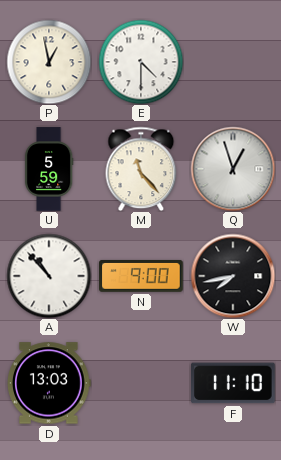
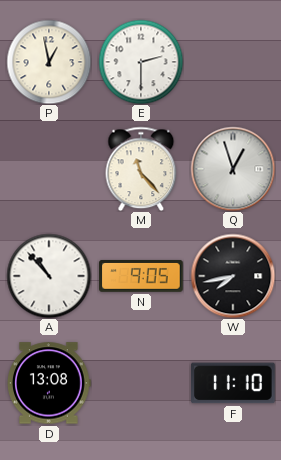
E: 4:30 -> 2:30
U: 5:59 -> none
N: 9:00 -> 9:05
D: 13:03 -> 13:08
